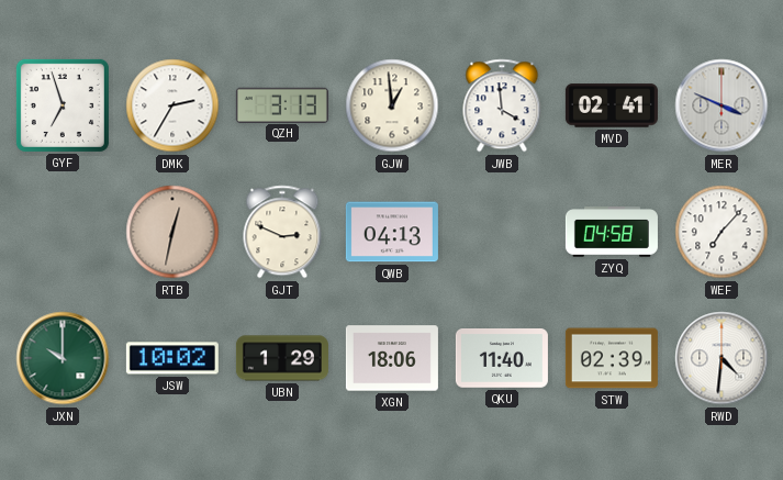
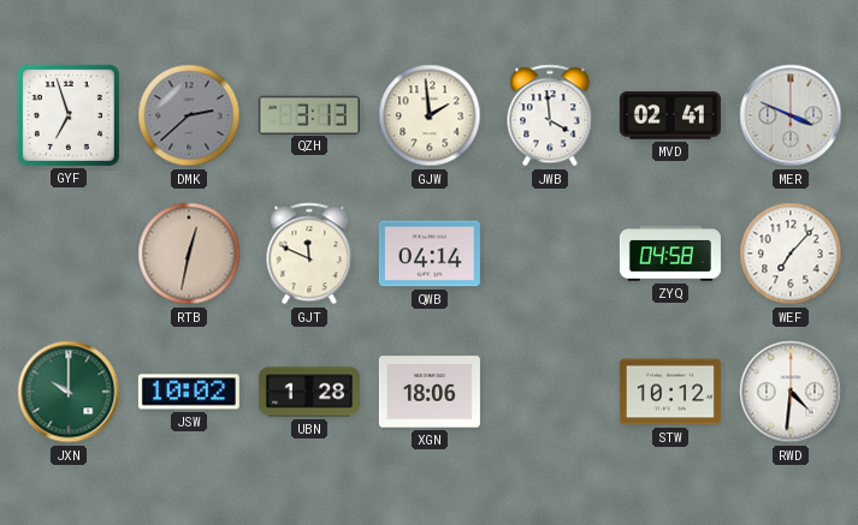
DMK: 2:35 -> 2:38
DMK dial: white -> grey
GJW: 12:59 -> 1:59
GJT: 2:49 -> 11:49
QWB: 04:13 -> 04:14
UBN: 1:29 -> 1:28
QKU: 11:40 -> none
STW: 02:39 -> 10:12
